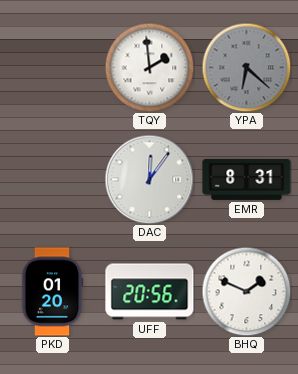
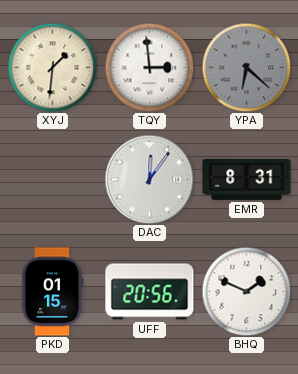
XYJ: none -> 1:31
TQY: 1:59 -> 2:59
PKD: 01:20 -> 01:15
